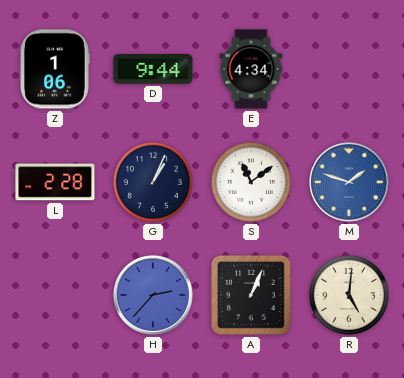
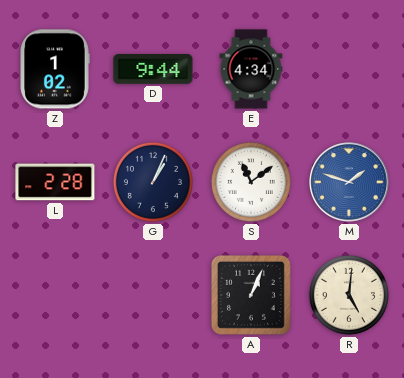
Z: 1:06 -> 1:02
H: 2:37 -> none
